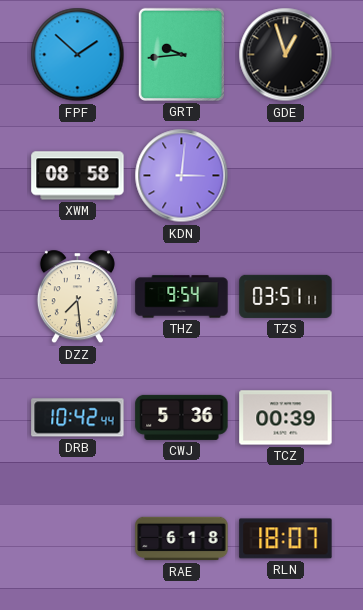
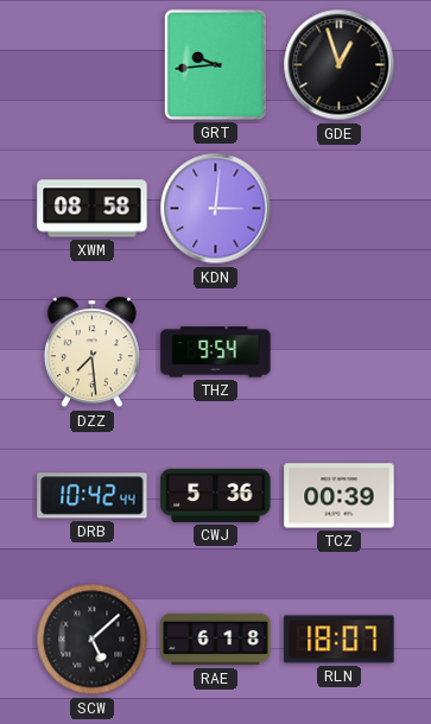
FPF: 1:52 -> none
TZS: 03:51 -> none
SCW: none -> 5:08
